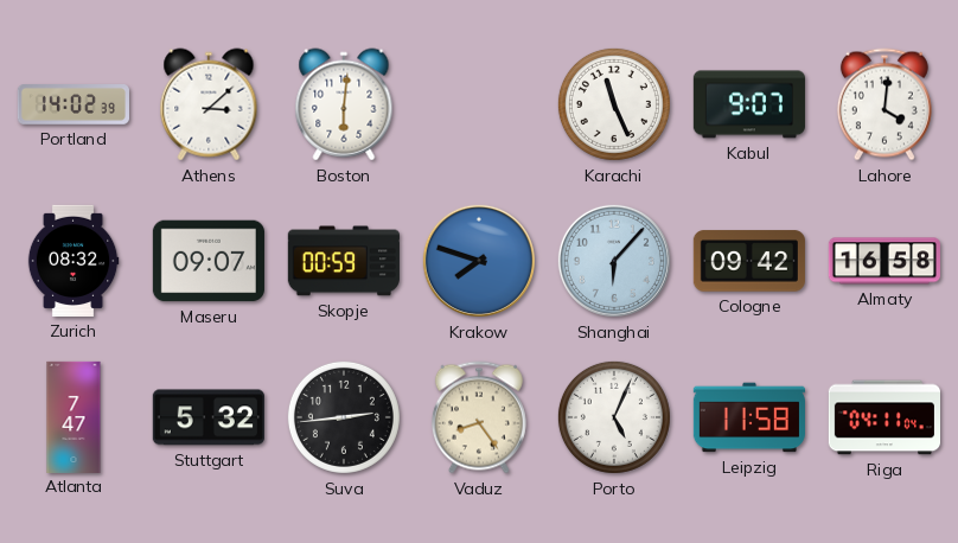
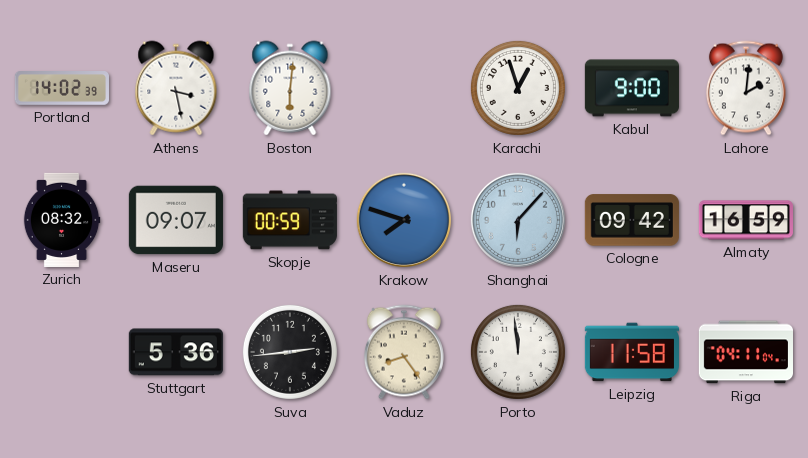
Athens: 3:08 -> 3:28
Karachi: 11:26 -> 12:57
Kabul: 9:07 -> 9:00
Lahore: 4:01 -> 2:01
Almaty: 16:58 -> 16:59
Atlanta: 7:47 -> none
Stuttgart: 5:32 -> 5:36
Porto: 5:04 -> 11:59
